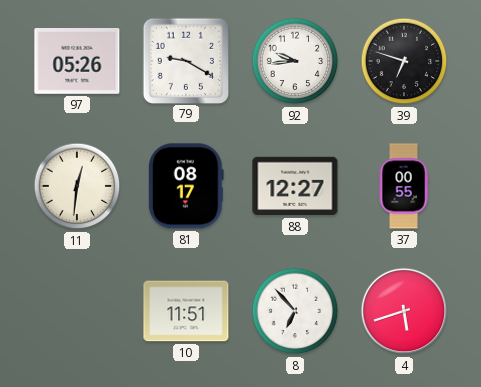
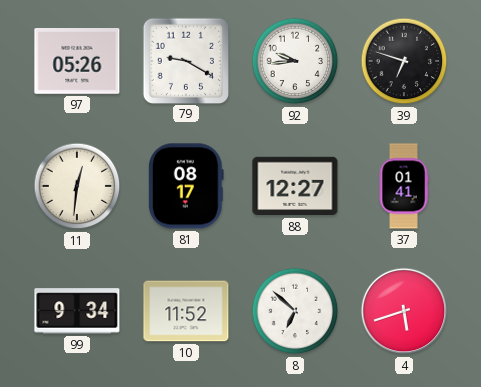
37: 00:55 -> 01:41
99: none -> 9:34
10: 11:51 -> 11:52
8: 6:53 -> 6:52
